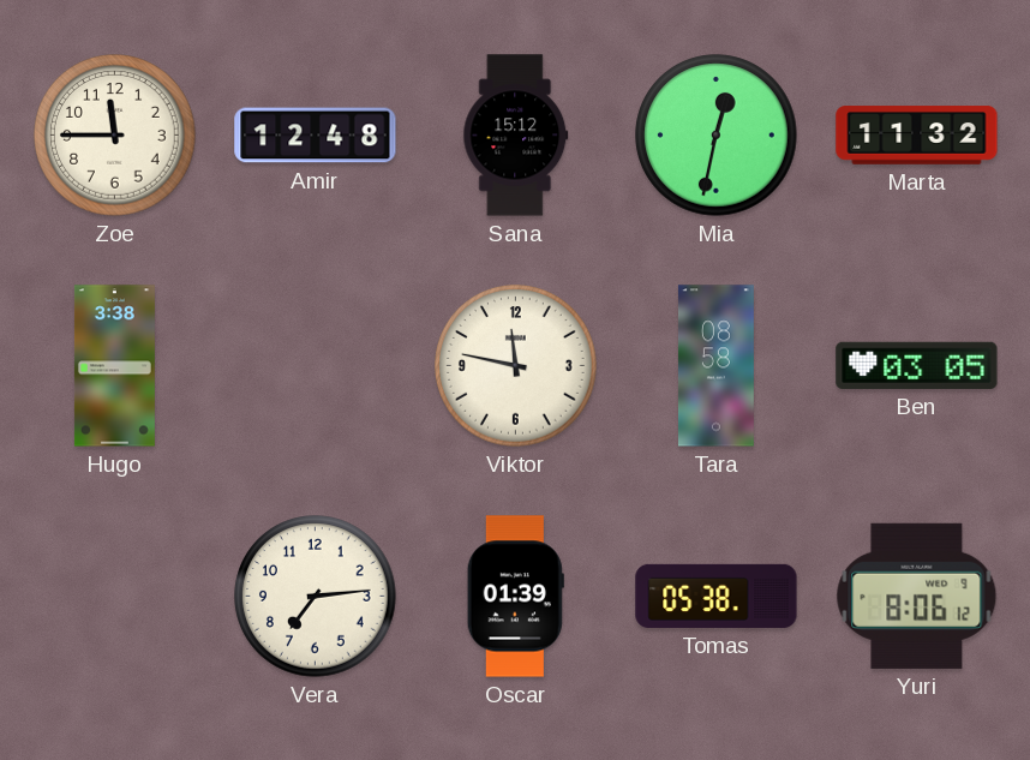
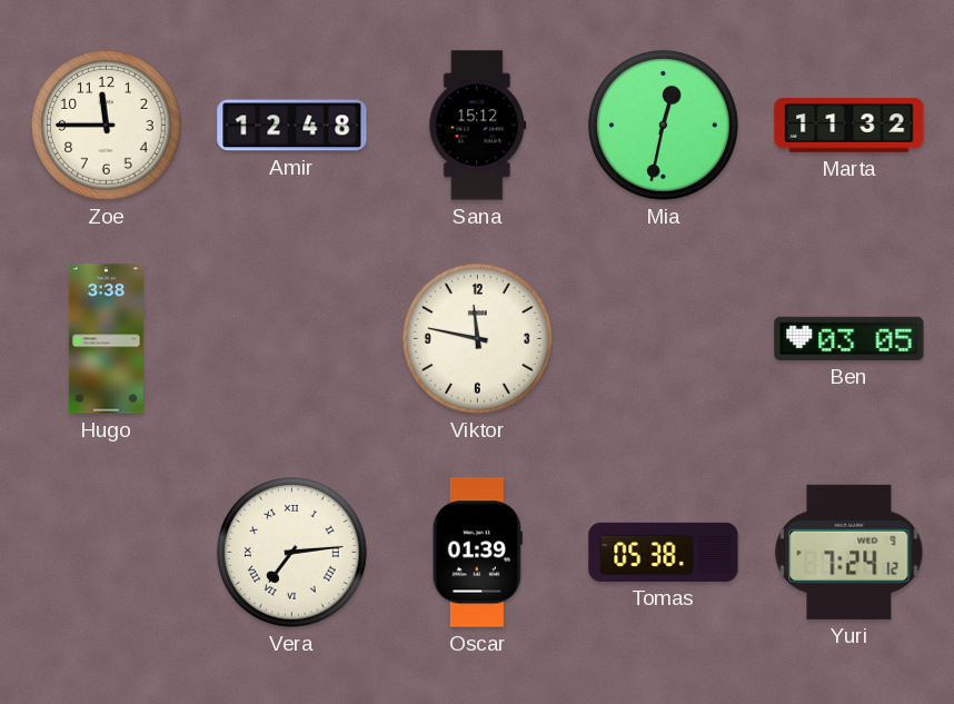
Tara: 08:58 -> none
Vera numerals: Arabic -> Roman
Yuri: 8:06 -> 7:24
